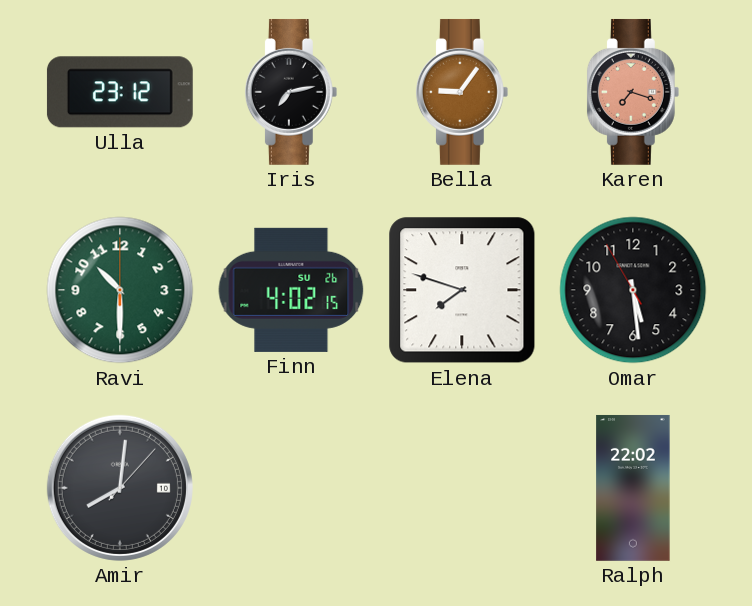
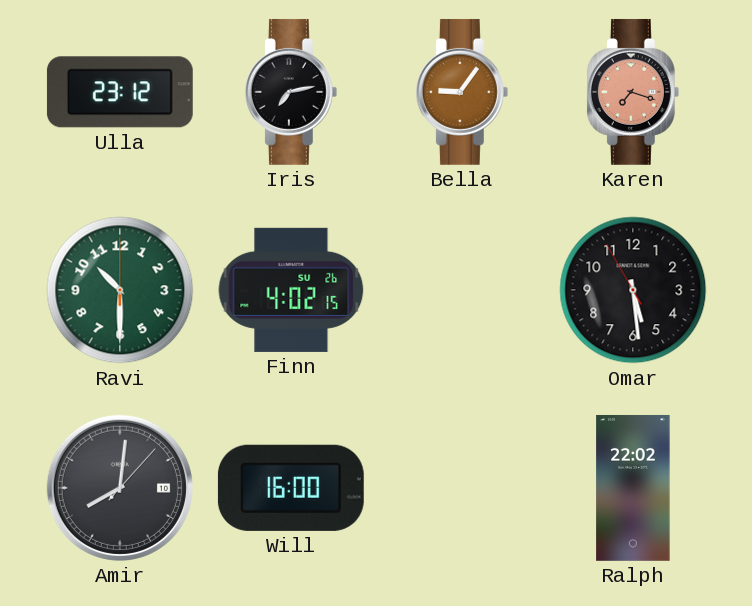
Elena: 7:48 -> none
Will: none -> 16:00
